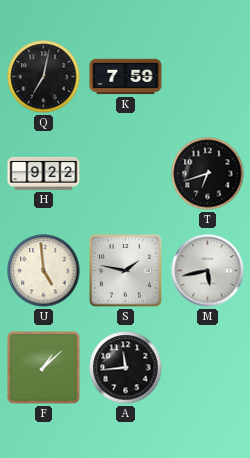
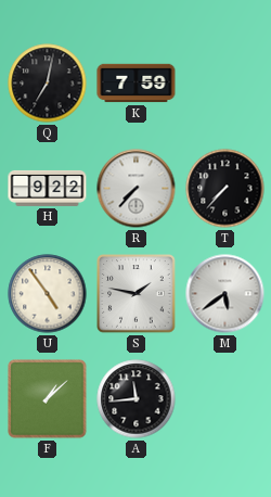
R: none -> 7:37
T: 6:42 -> 7:37
U: 4:59 -> 4:54
M: 5:43 -> 5:39
